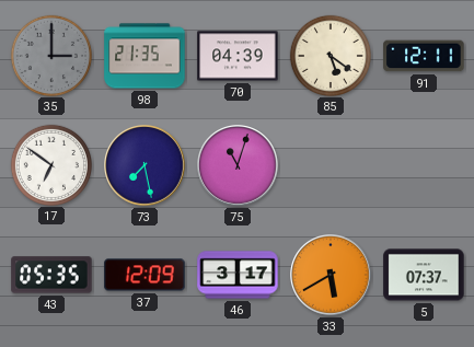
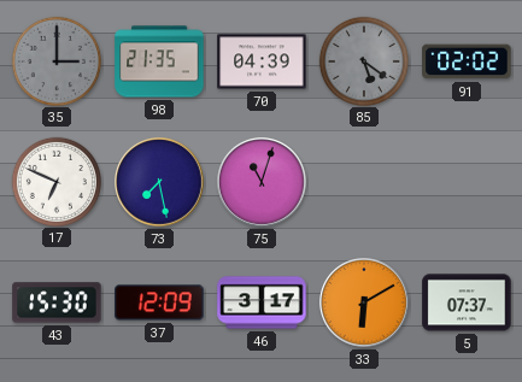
85 dial: cream -> grey
91: 12:11 -> 02:02
17: 6:51 -> 6:49
43: 05:35 -> 15:30
33: 5:40 -> 6:10
